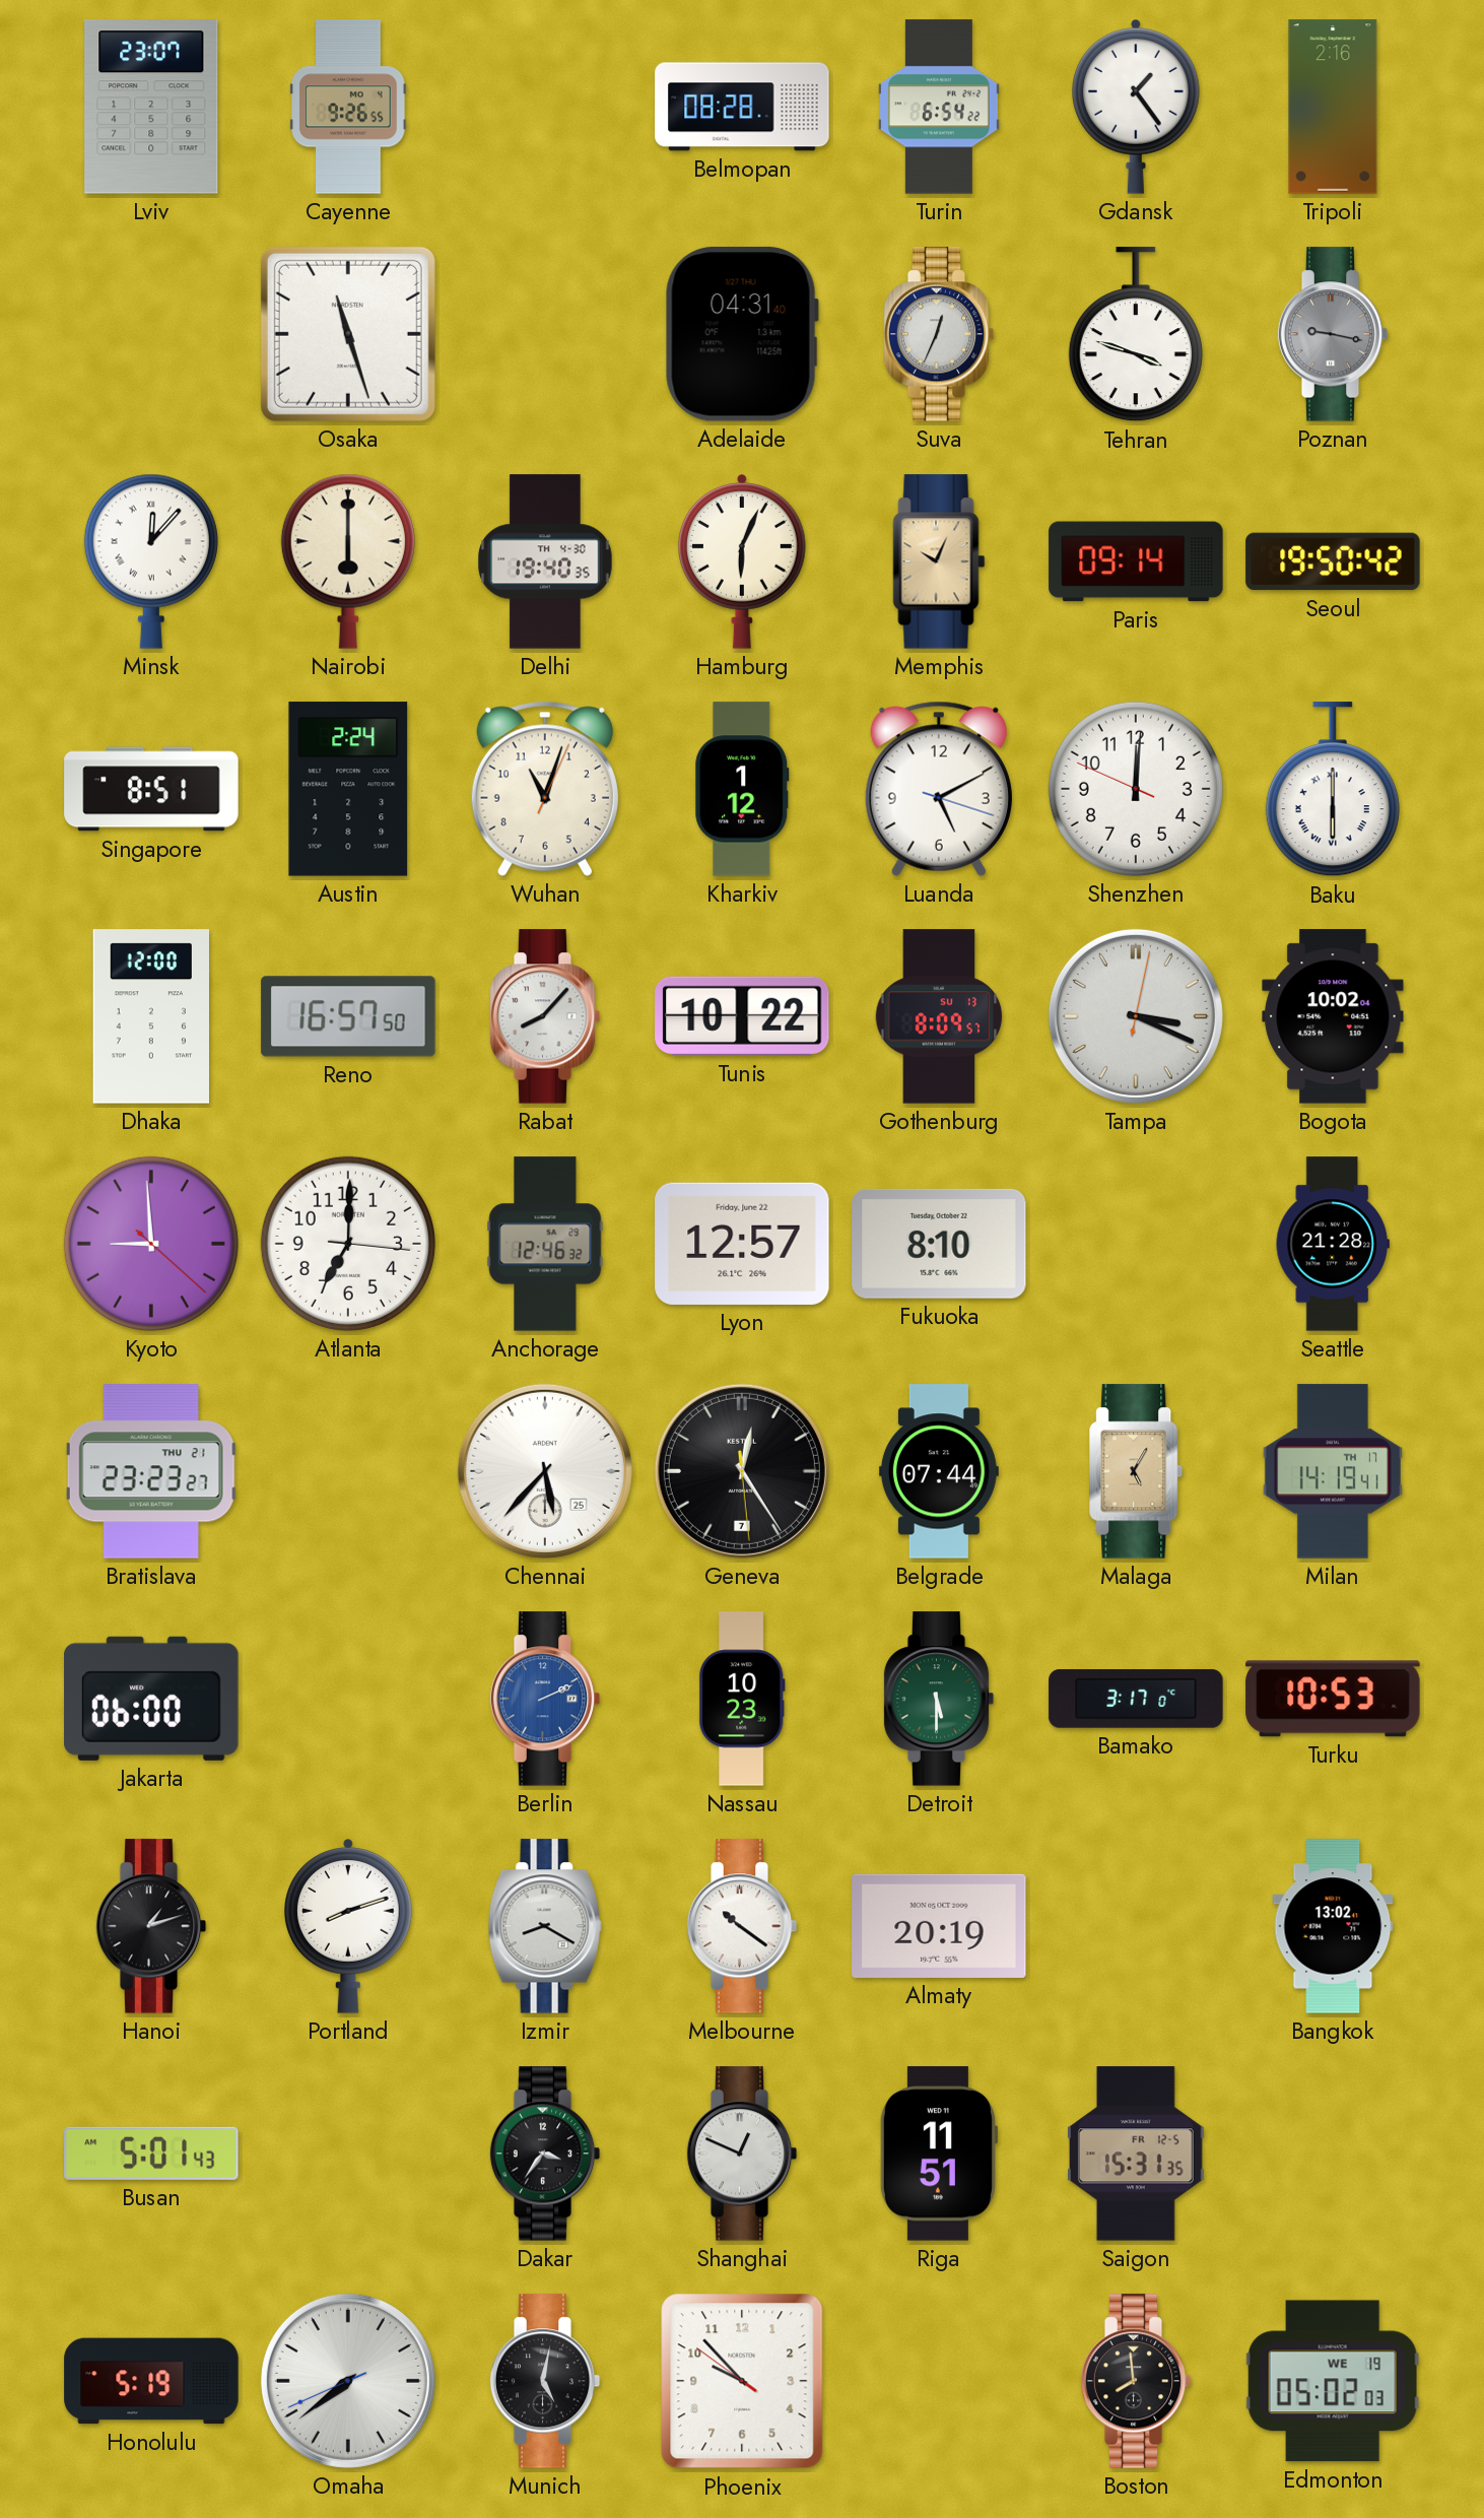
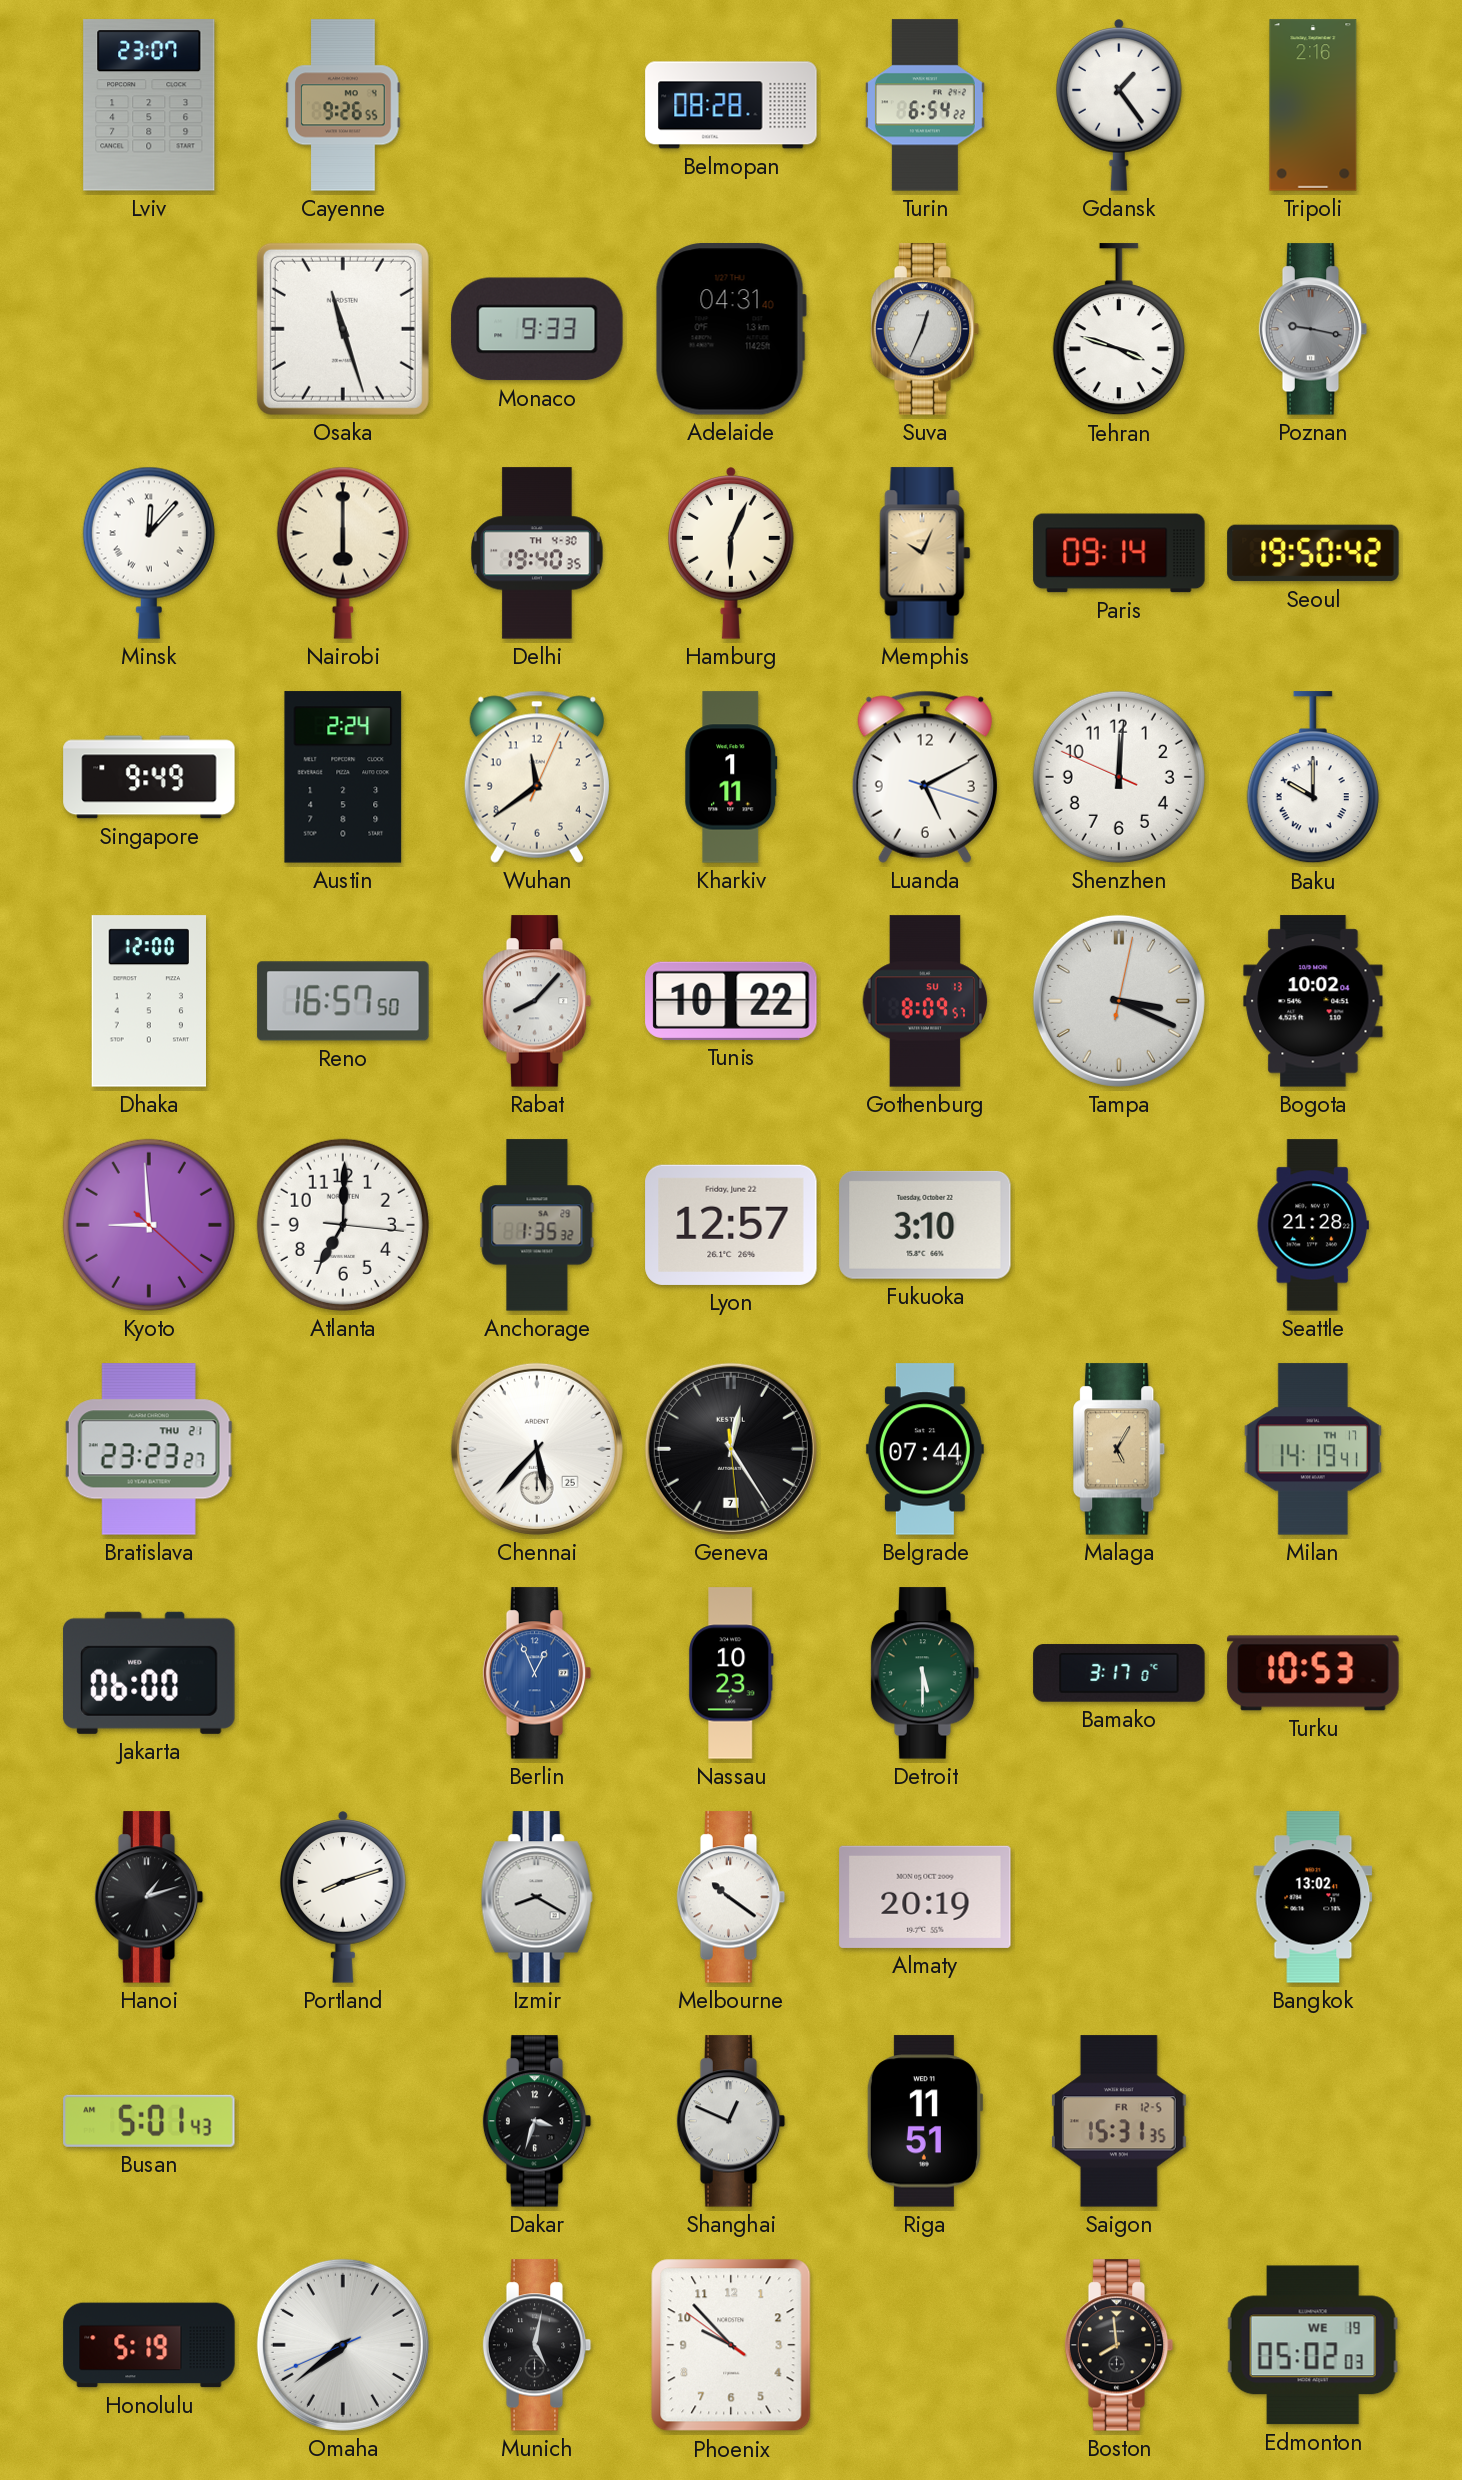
Monaco: none -> 9:33
Singapore: 8:51 -> 9:49
Wuhan: 11:03 -> 11:39
Kharkiv: 1:12 -> 1:11
Baku: 6:00 -> 10:00
Anchorage: 12:46 -> 1:35
Fukuoka: 8:10 -> 3:10
Berlin: 2:11 -> 12:56
Dakar: 3:36 -> 3:33
